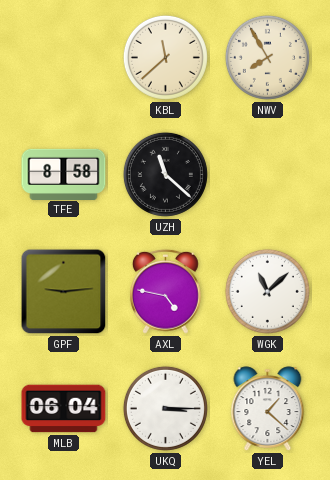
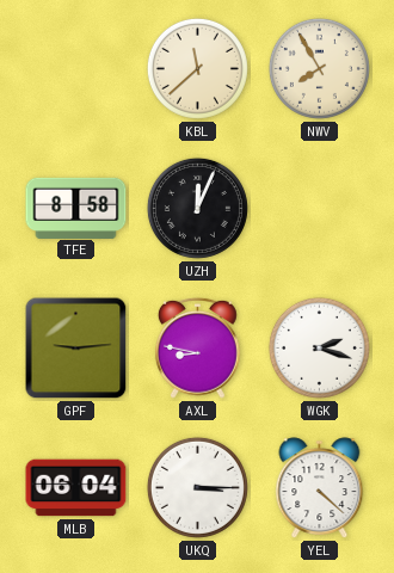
UZH: 11:22 -> 12:04
AXL: 4:47 -> 8:47
WGK: 11:08 -> 2:18
YEL: 1:22 -> 4:22
